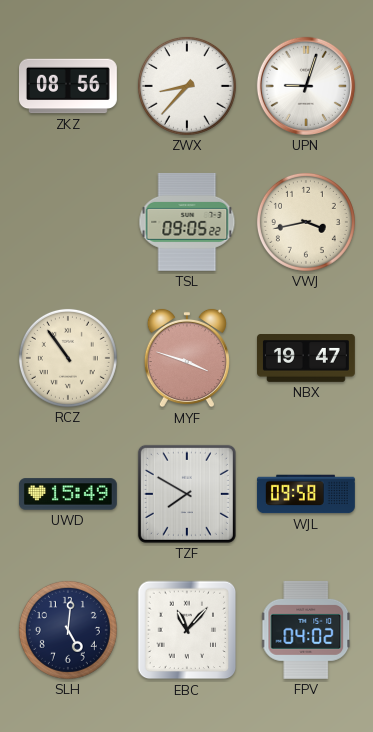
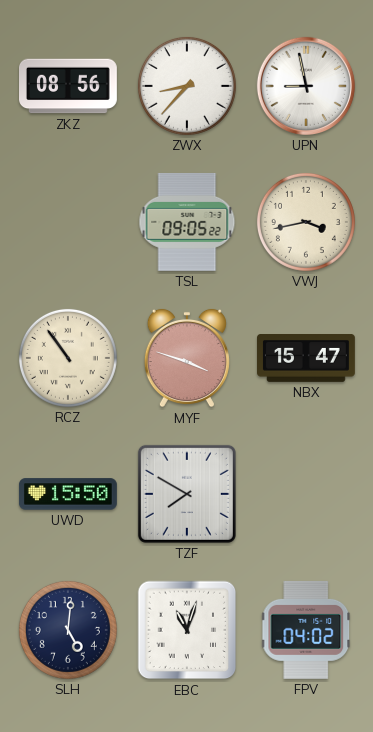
UPN: 9:03 -> 8:58
NBX: 19:47 -> 15:47
UWD: 15:49 -> 15:50
WJL: 09:58 -> none
EBC: 11:07 -> 11:03
